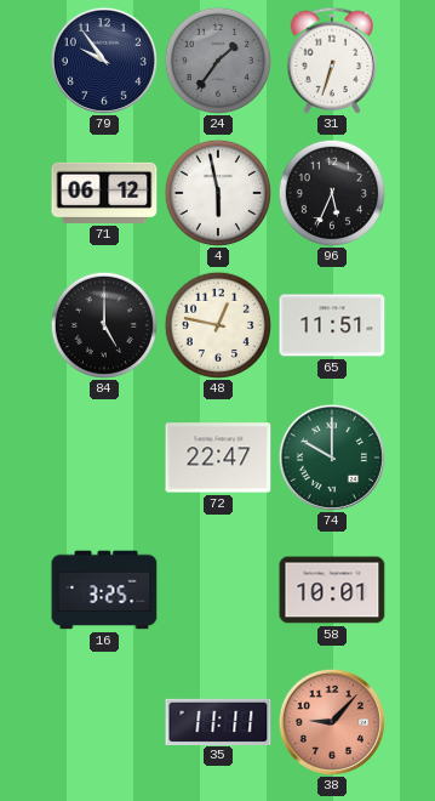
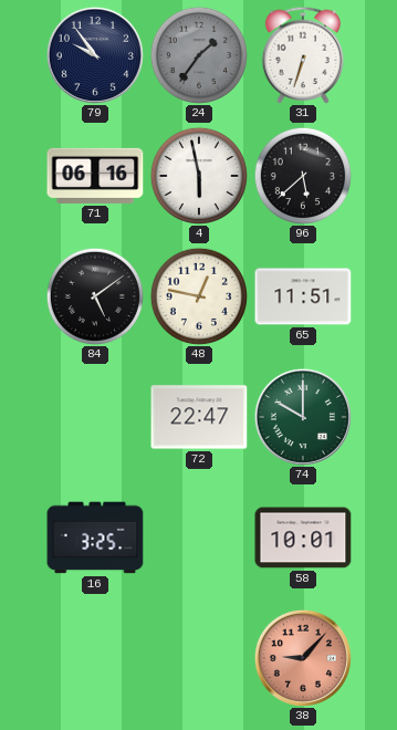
71: 06:12 -> 06:16
96: 5:34 -> 5:38
84: 5:00 -> 5:09
35: 11:11 -> none
